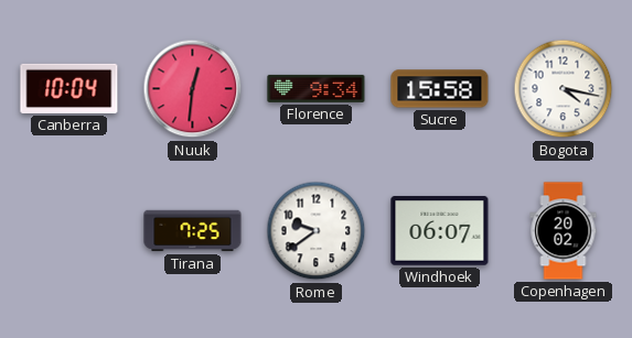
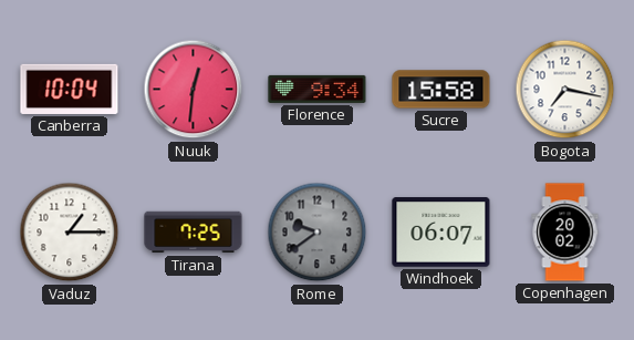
Bogota: 4:17 -> 7:17
Vaduz: none -> 1:15
Rome dial: white -> grey
